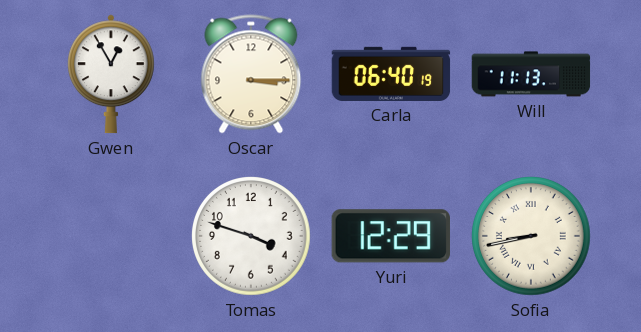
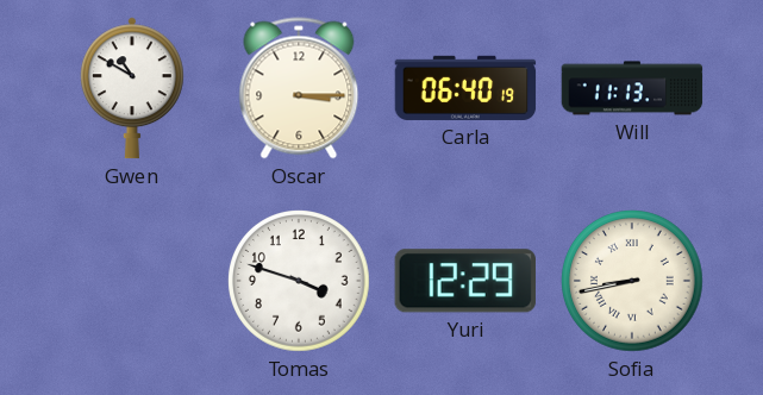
Gwen: 12:55 -> 10:50
